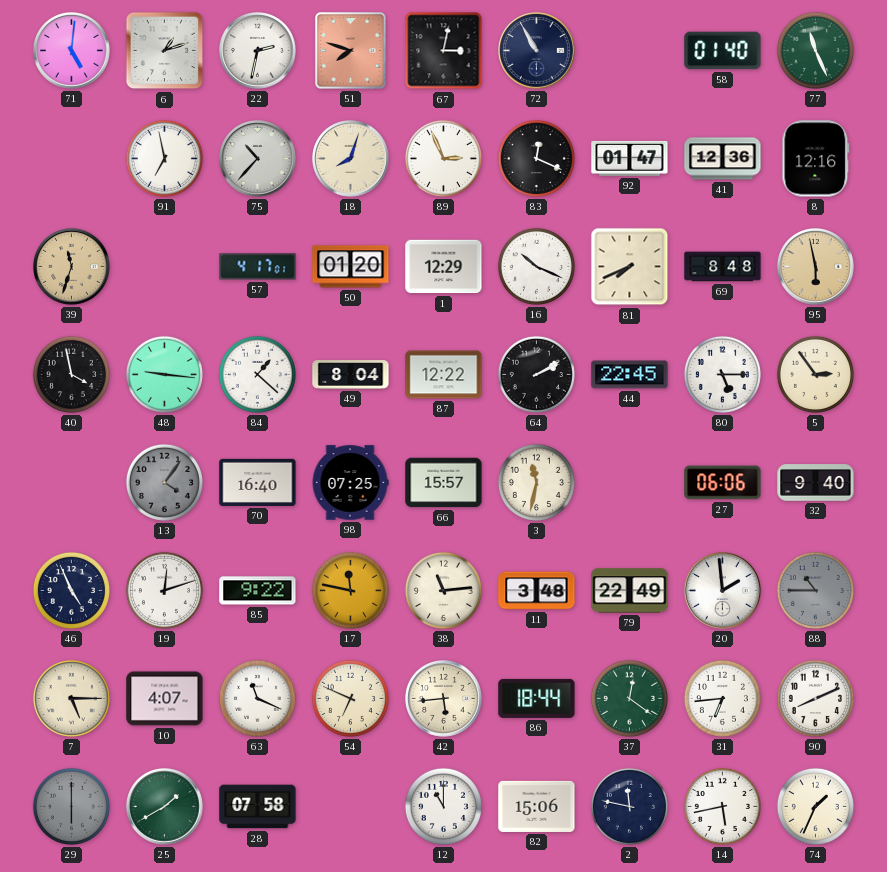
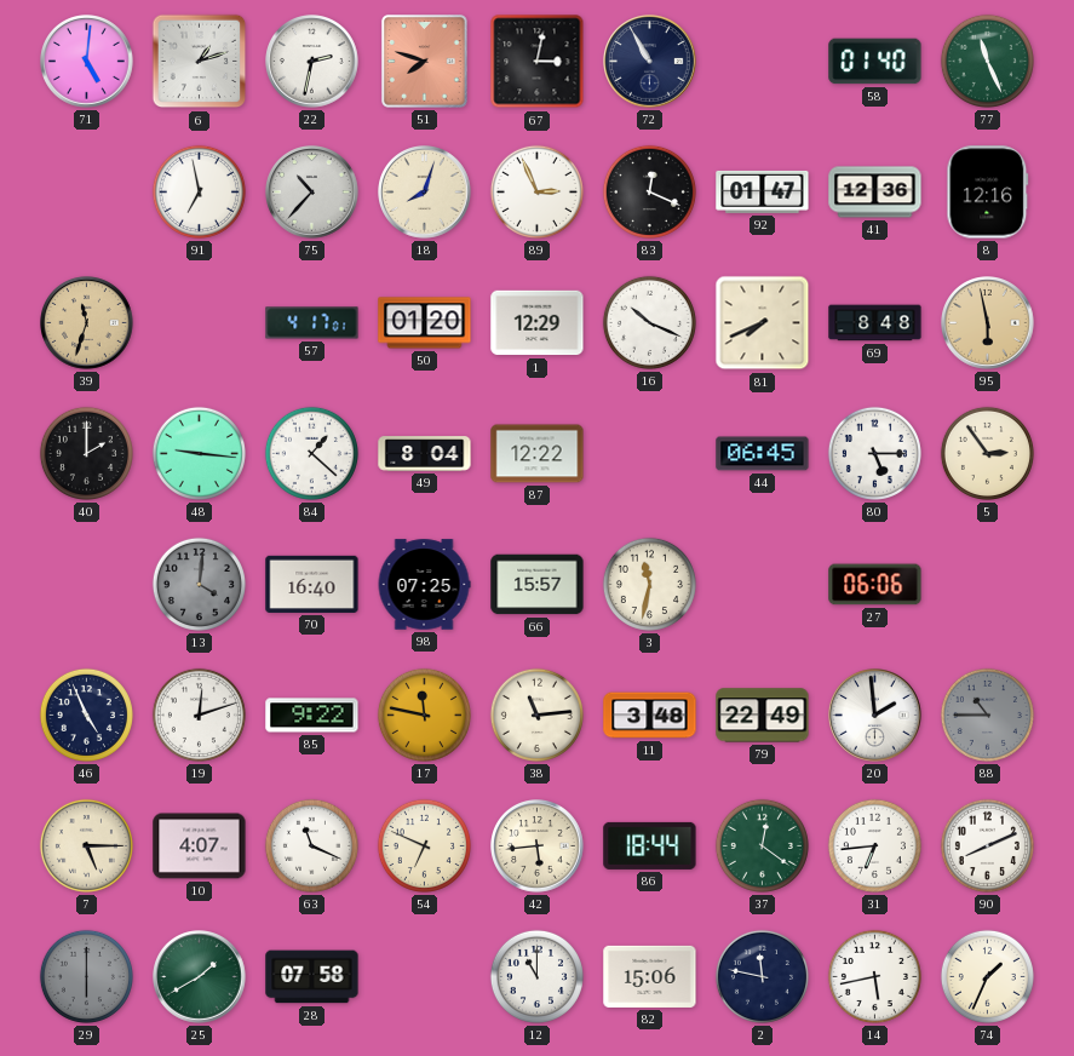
40: 3:58 -> 2:00
64: 2:10 -> none
44: 22:45 -> 06:45
13: 4:06 -> 4:01
32: 9:40 -> none
